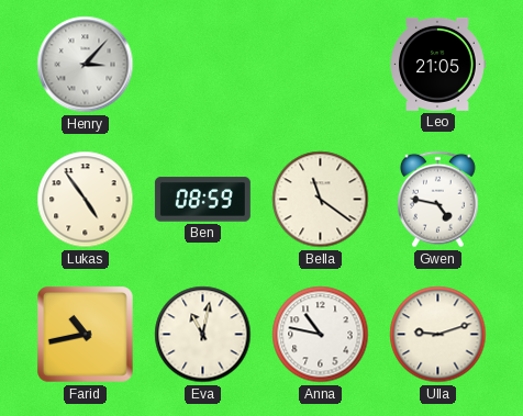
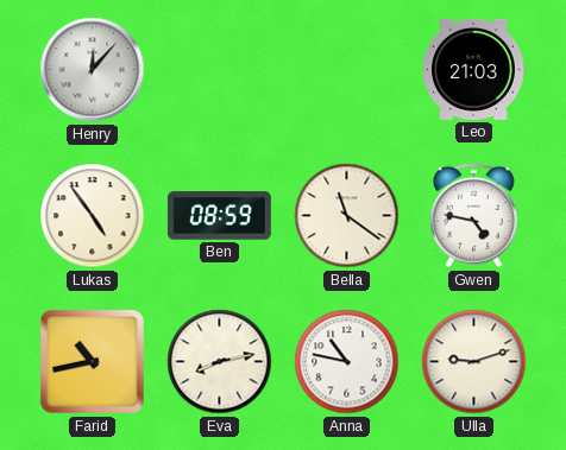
Henry: 3:07 -> 12:07
Leo: 21:05 -> 21:03
Eva: 11:02 -> 8:13
